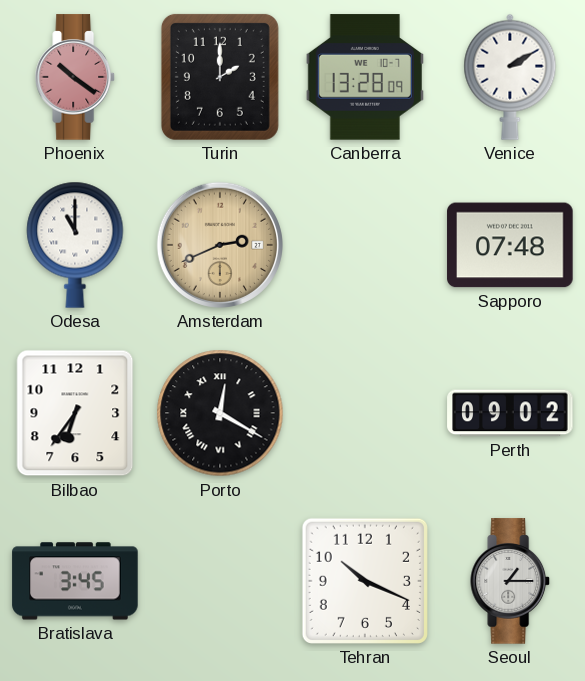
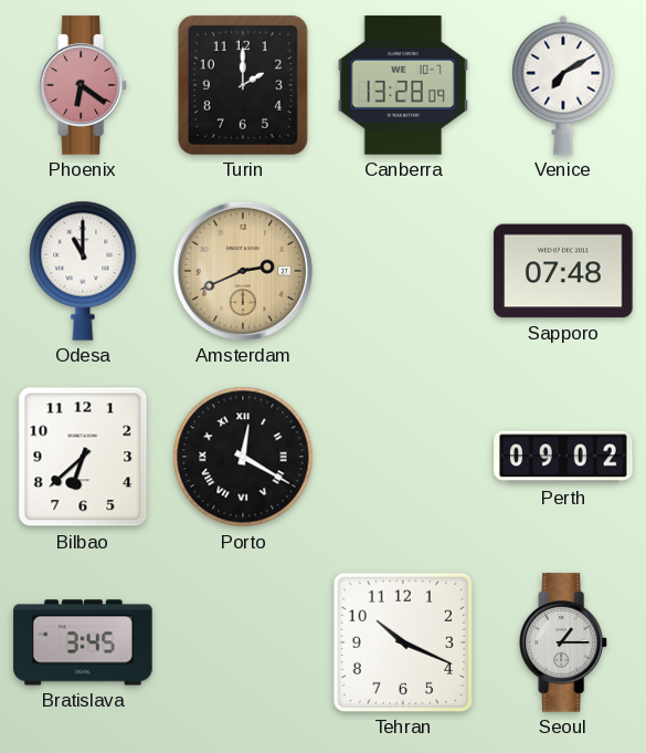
Phoenix: 10:21 -> 6:21
Venice: 2:10 -> 7:10
Bilbao: 6:36 -> 6:38
